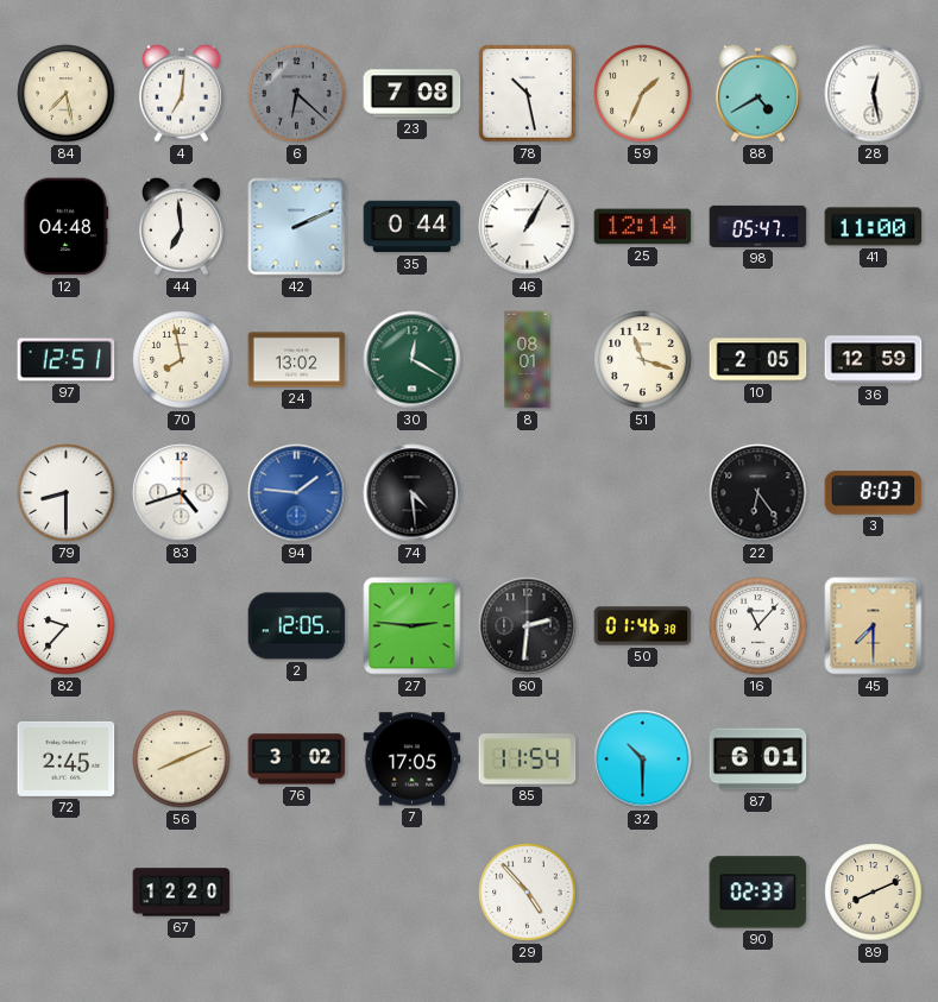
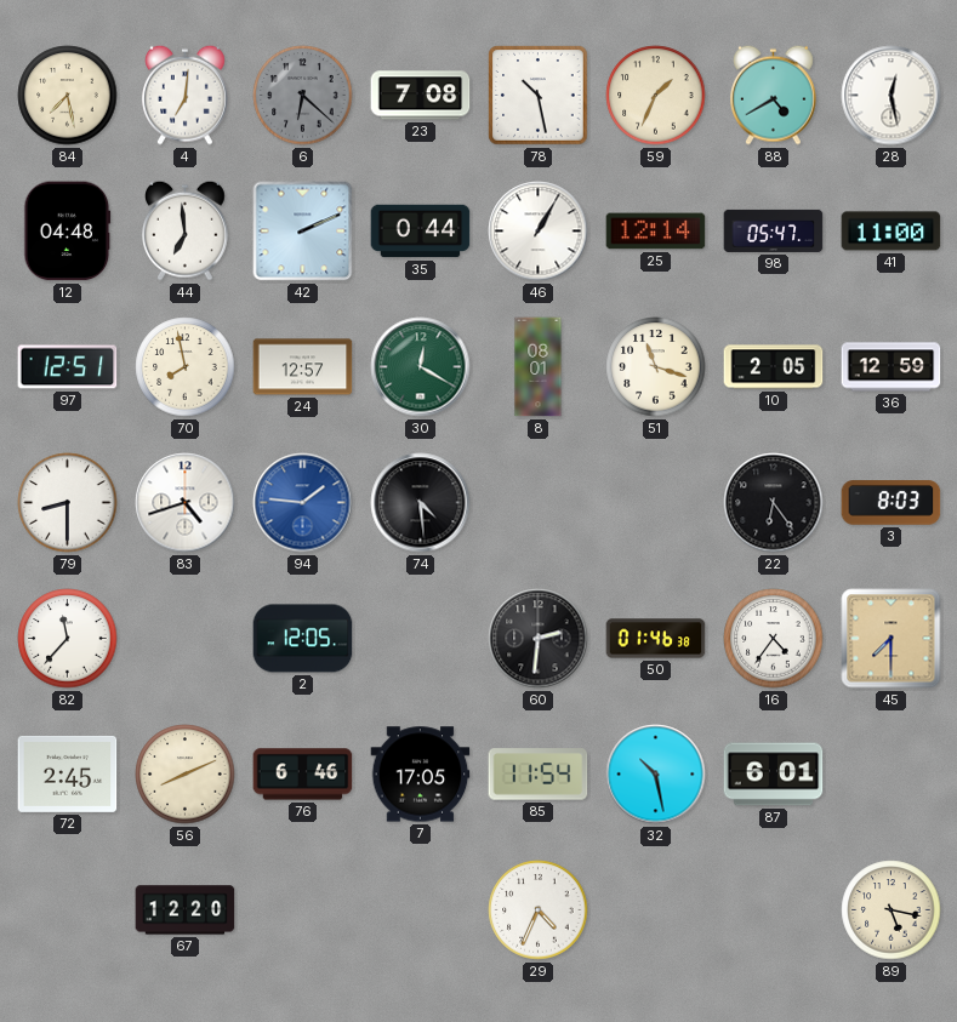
24: 13:02 -> 12:57
82: 9:37 -> 11:37
27: 2:46 -> none
16: 11:07 -> 4:36
76: 3:02 -> 6:46
32: 10:30 -> 10:28
29: 4:53 -> 4:34
90: 02:33 -> none
89: 8:11 -> 5:17
